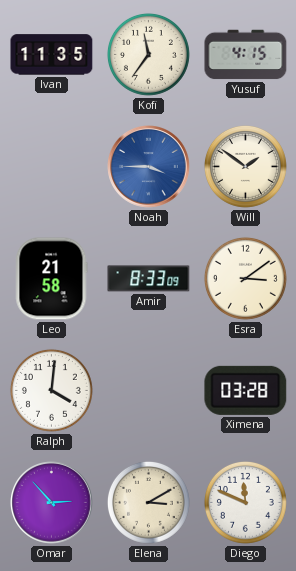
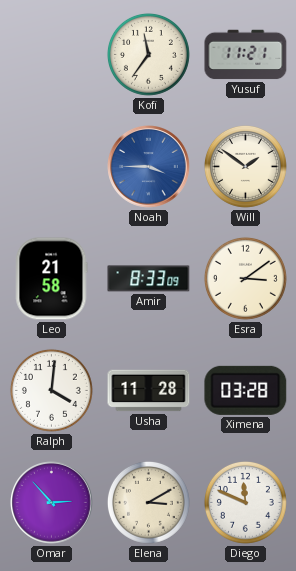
Ivan: 11:35 -> none
Yusuf: 4:15 -> 11:21
Usha: none -> 11:28
